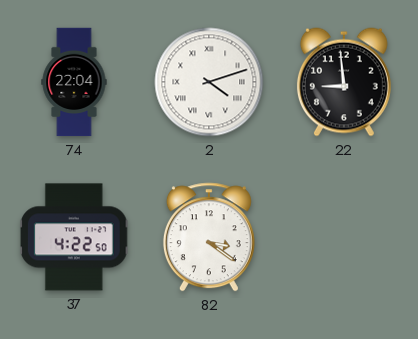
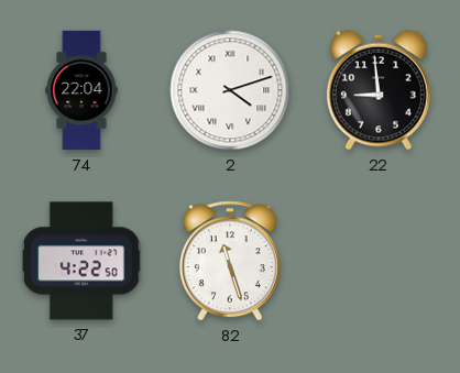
82: 3:21 -> 11:27
